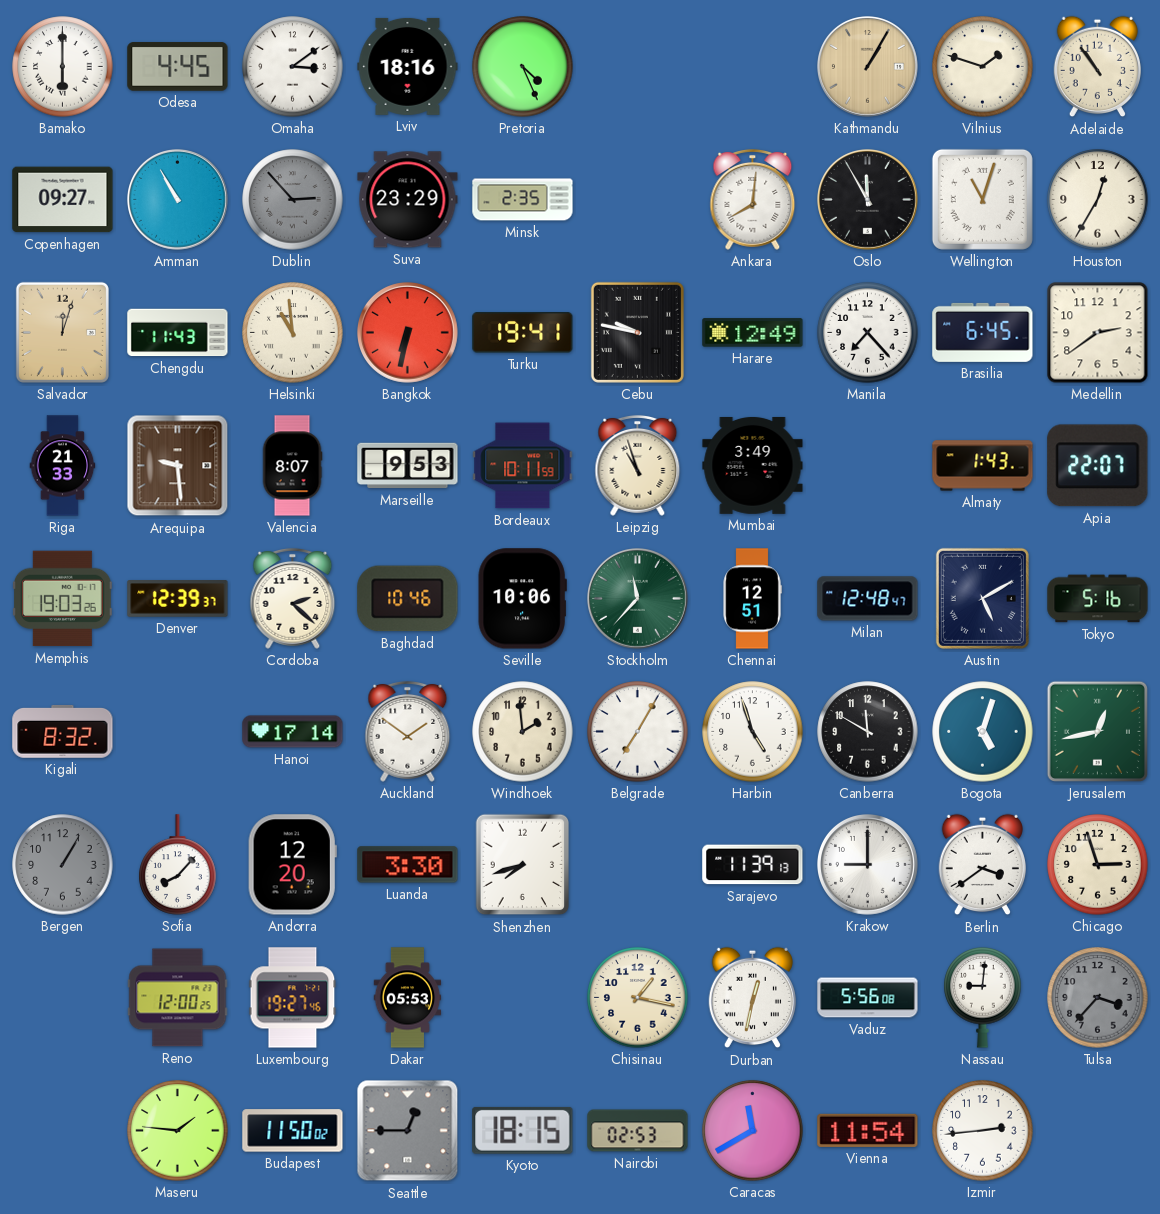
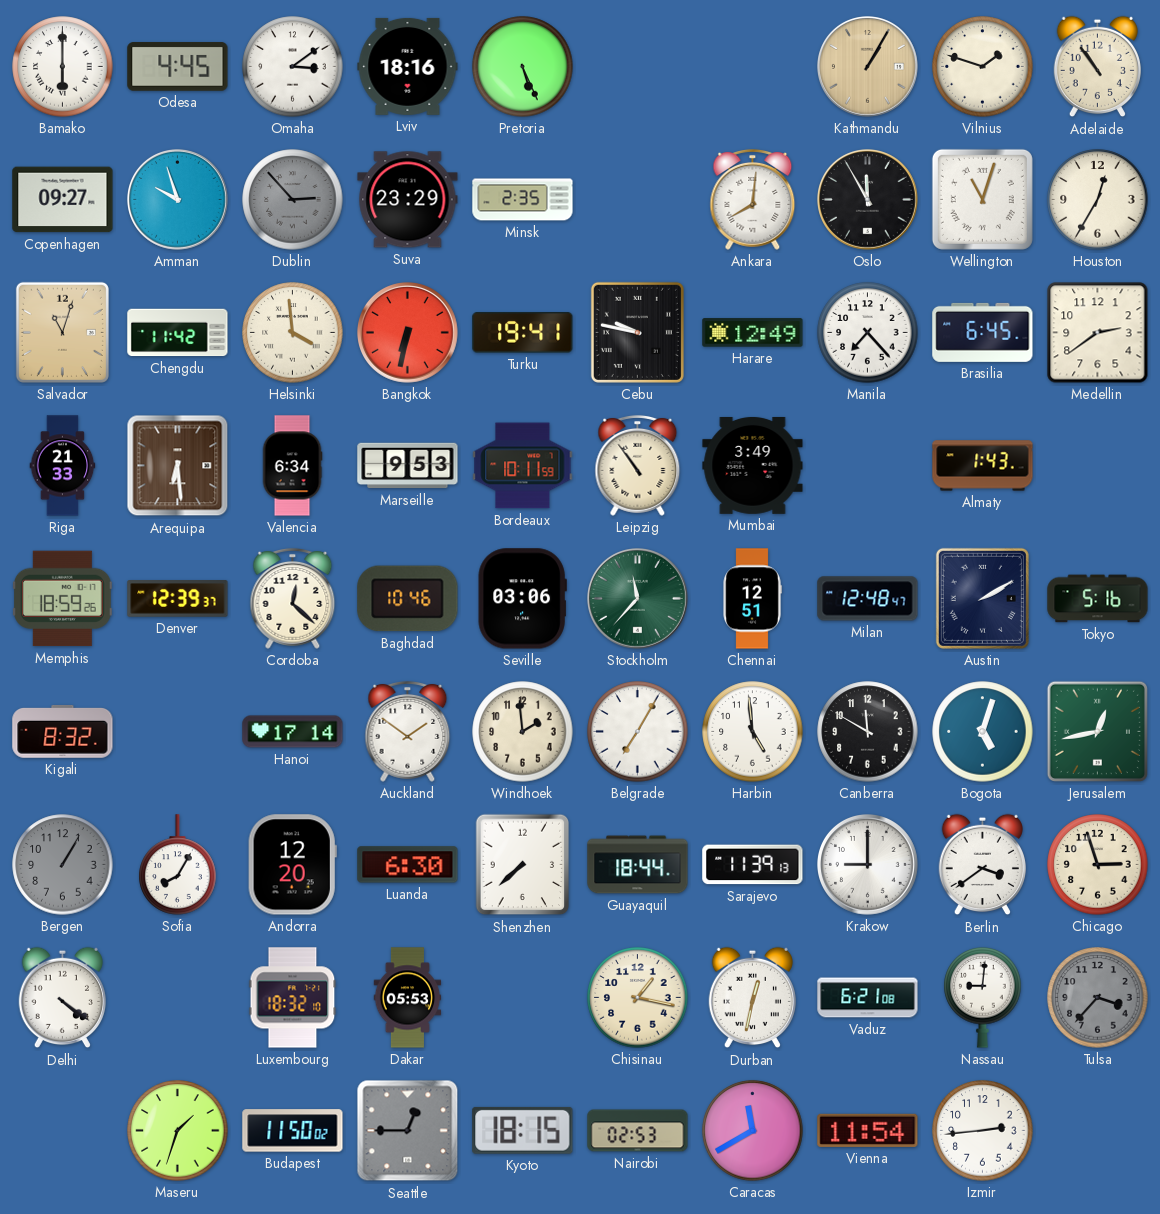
Pretoria: 4:26 -> 5:26
Amman: 10:55 -> 9:57
Salvador: 12:03 -> 11:03
Chengdu: 11:43 -> 11:42
Helsinki: 10:59 -> 3:59
Arequipa: 9:29 -> 6:29
Valencia: 8:07 -> 6:34
Leipzig: 10:57 -> 10:54
Apia: 22:07 -> none
Memphis: 19:03 -> 18:59
Cordoba: 2:22 -> 12:22
Seville: 10:06 -> 03:06
Austin: 5:10 -> 2:10
Harbin: 4:57 -> 4:59
Sofia: 8:07 -> 8:05
Luanda: 3:30 -> 6:30
Shenzhen: 7:42 -> 7:38
Guayaquil: none -> 18:44
Delhi: none -> 4:21
Reno: 12:00 -> none
Luxembourg: 19:27 -> 18:32
Vaduz: 5:56 -> 6:21
Maseru: 1:46 -> 1:33
